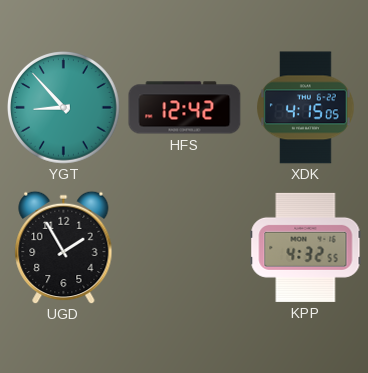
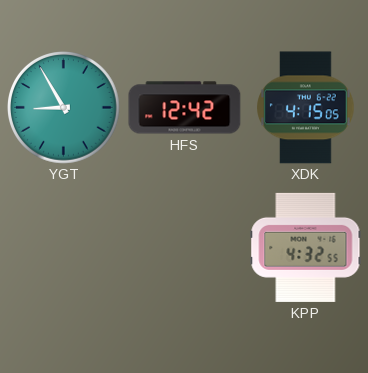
YGT: 8:53 -> 8:55
UGD: 1:55 -> none
